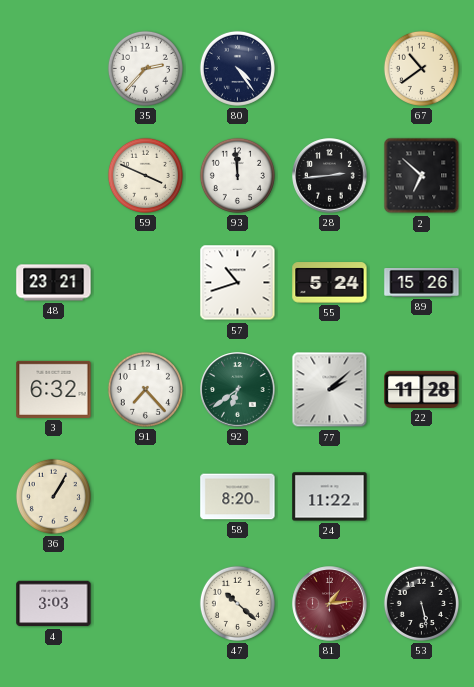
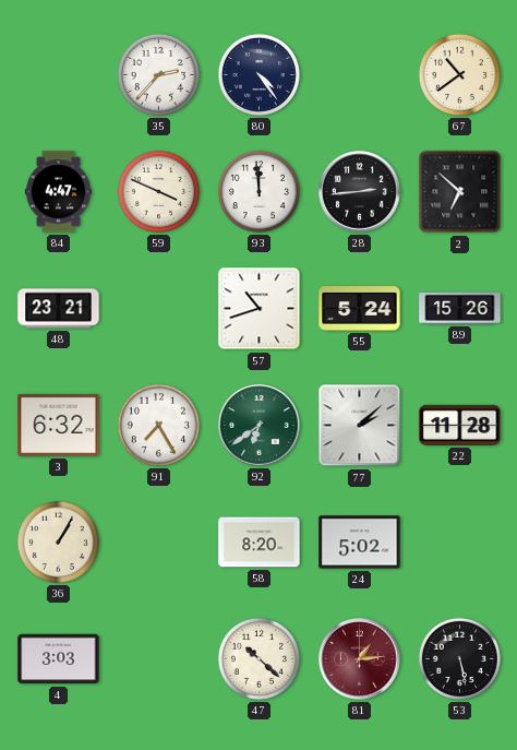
84: none -> 4:47
91: 7:23 -> 7:25
24: 11:22 -> 5:02
